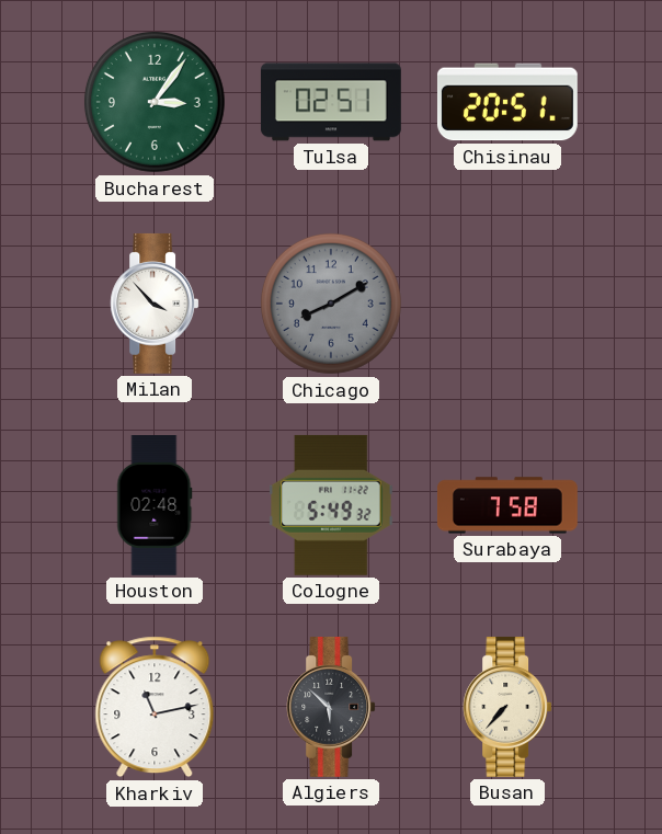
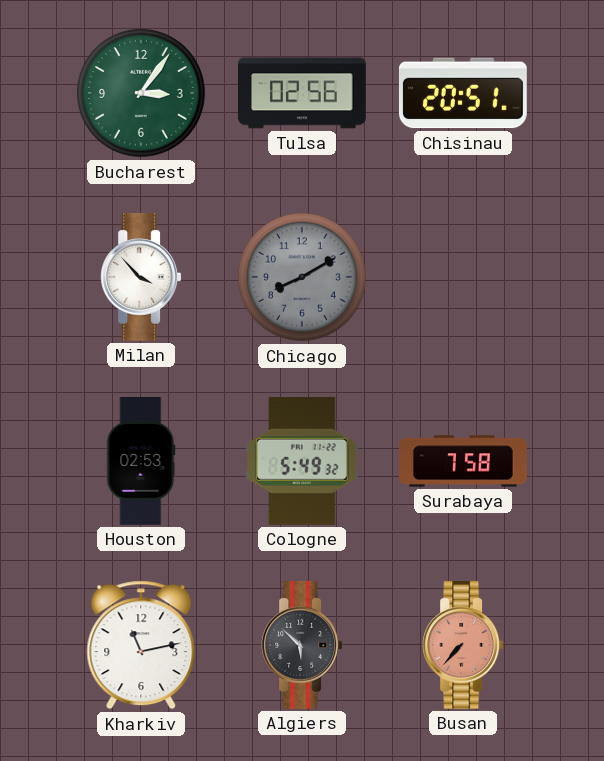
Tulsa: 02:51 -> 02:56
Houston: 02:48 -> 02:53
Busan dial: cream -> salmon
